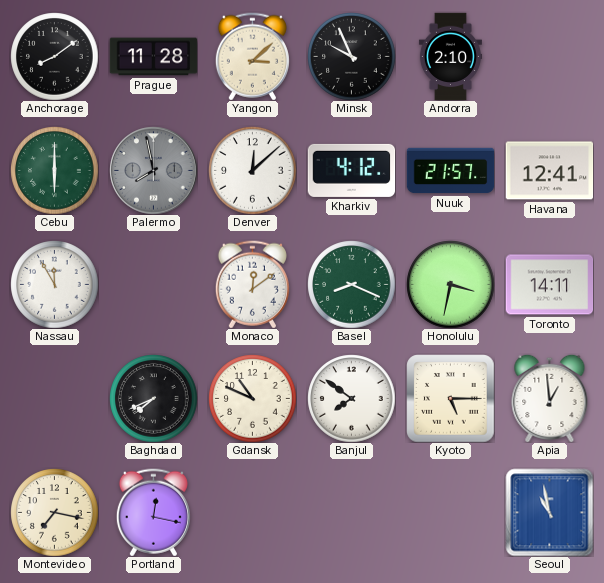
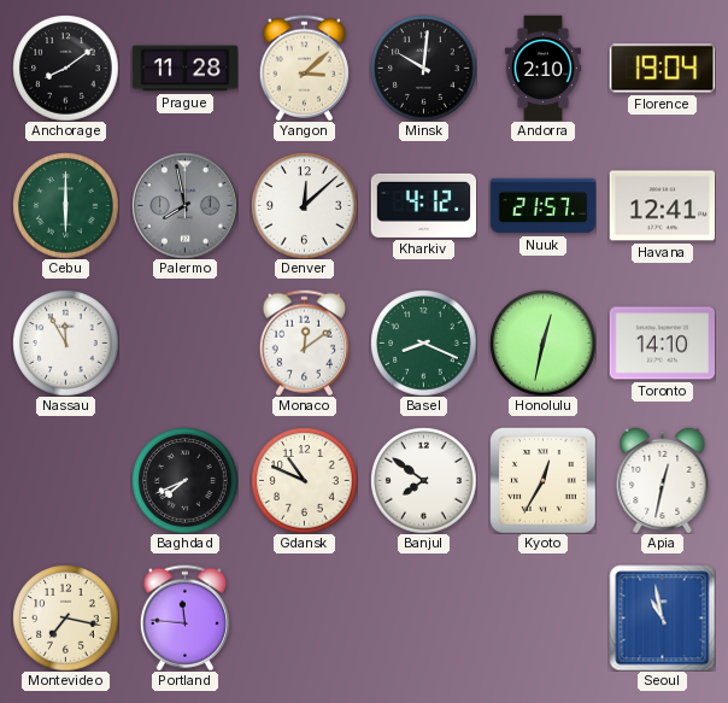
Minsk: 9:56 -> 10:01
Florence: none -> 19:04
Honolulu: 3:32 -> 12:32
Toronto: 14:11 -> 14:10
Kyoto: 5:15 -> 12:35
Apia: 12:59 -> 12:32
Portland: 12:17 -> 11:46
